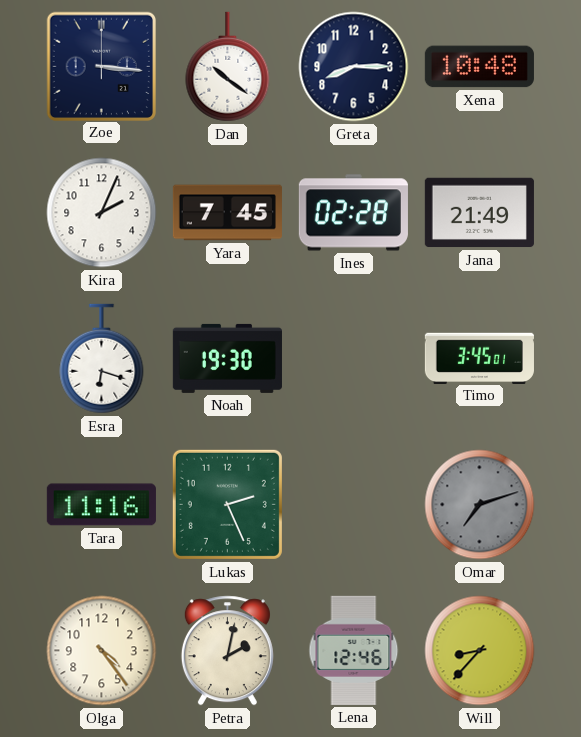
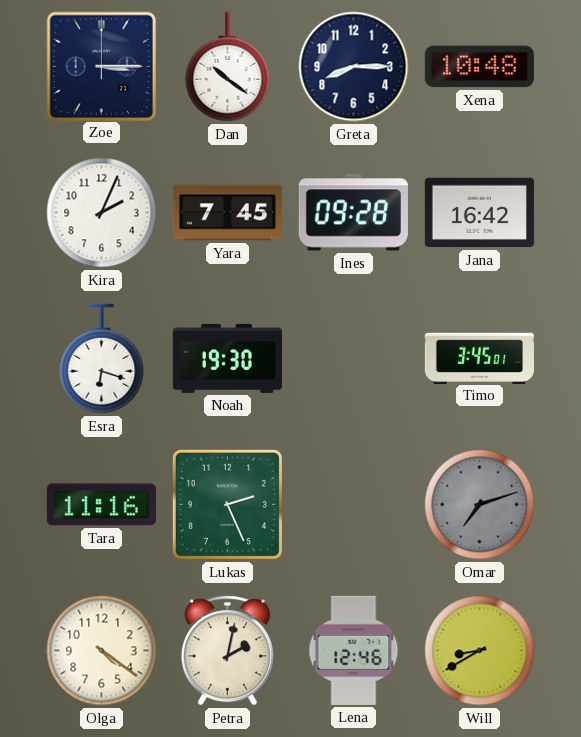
Zoe: 3:16 -> 3:15
Ines: 02:28 -> 09:28
Jana: 21:49 -> 16:42
Olga: 4:24 -> 4:21
Will: 8:37 -> 8:40
